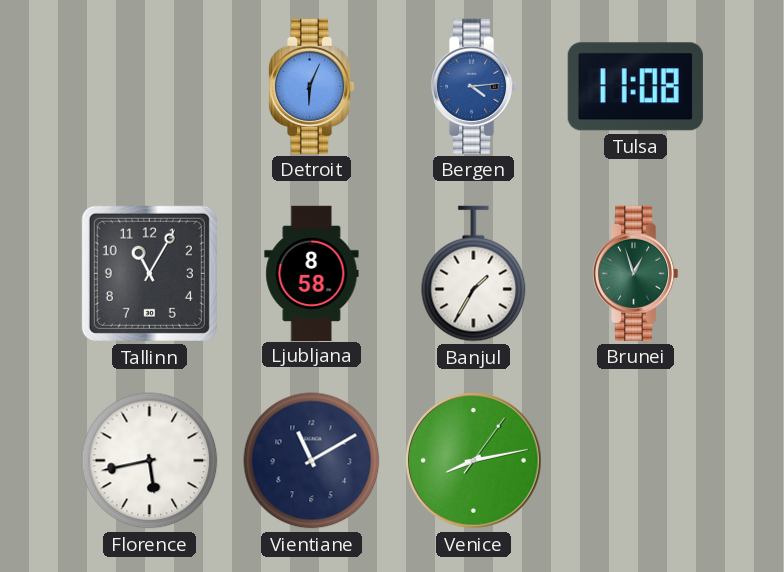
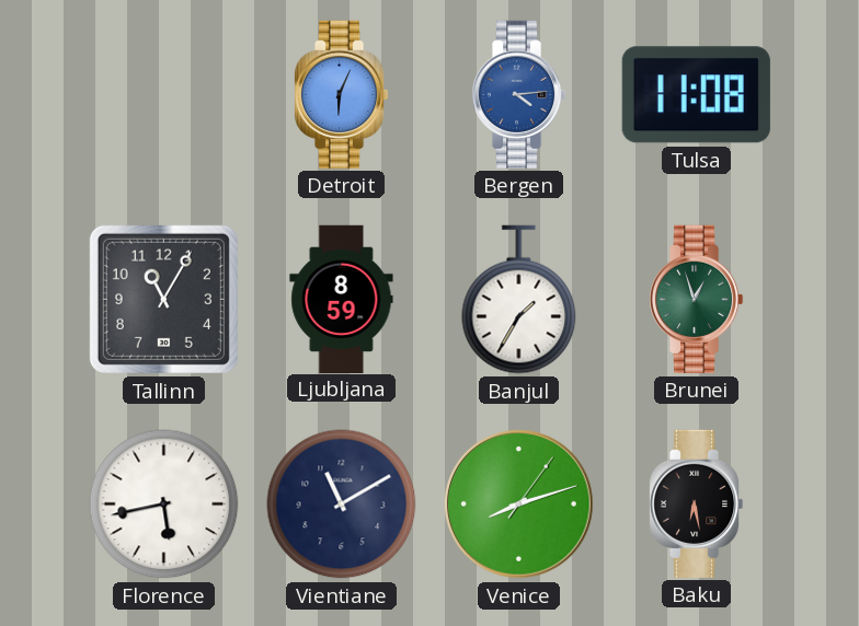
Ljubljana: 8:58 -> 8:59
Venice: 8:13 -> 8:12
Baku: none -> 6:28
